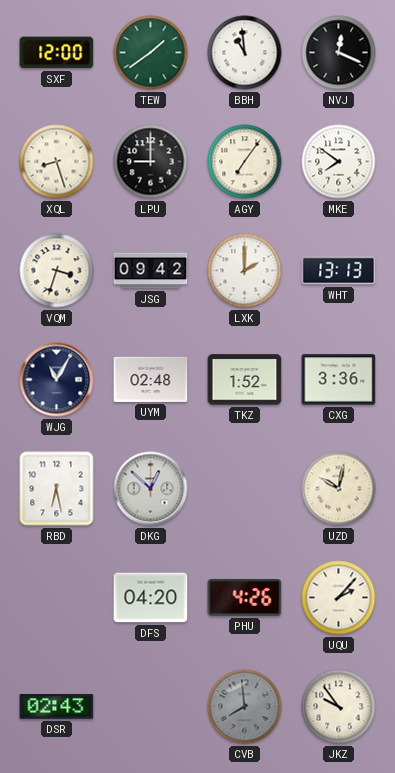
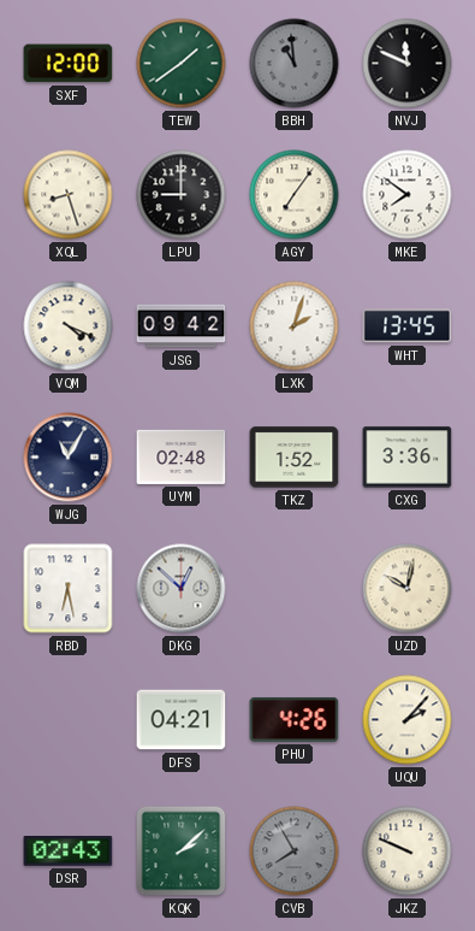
BBH dial: white -> grey
NVJ: 12:19 -> 11:49
VQM: 3:33 -> 4:19
LXK: 2:00 -> 2:03
WHT: 13:13 -> 13:45
DFS: 04:20 -> 04:21
KQK: none -> 2:08
CVB: 7:59 -> 7:55
JKZ: 9:54 -> 9:49
